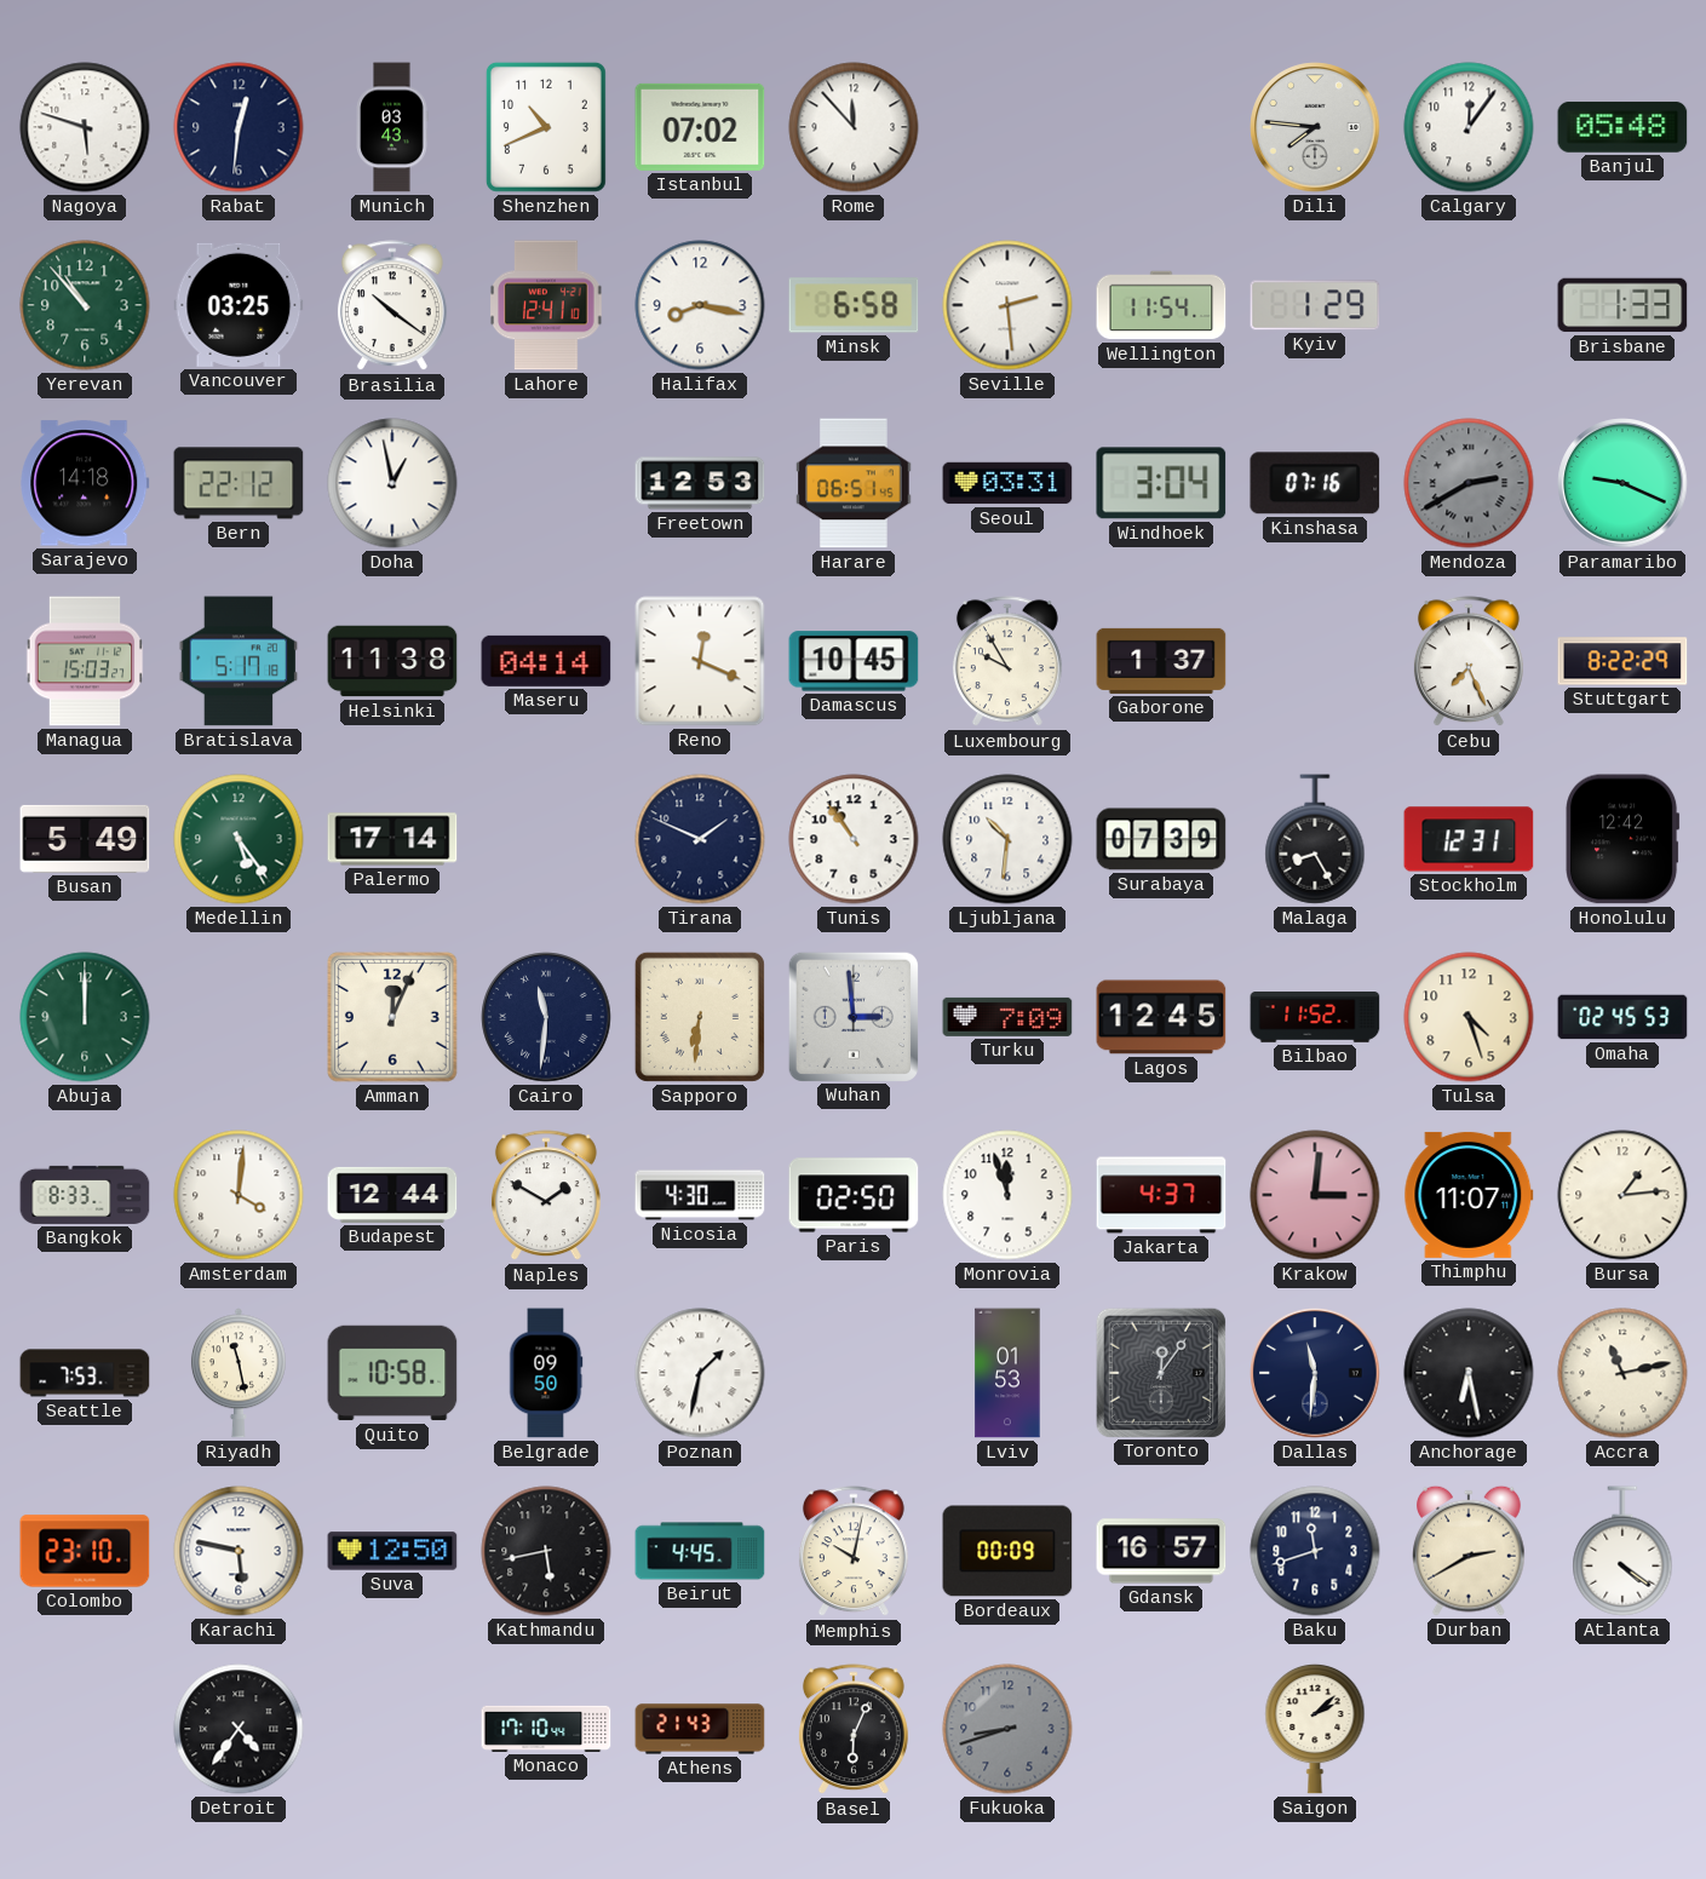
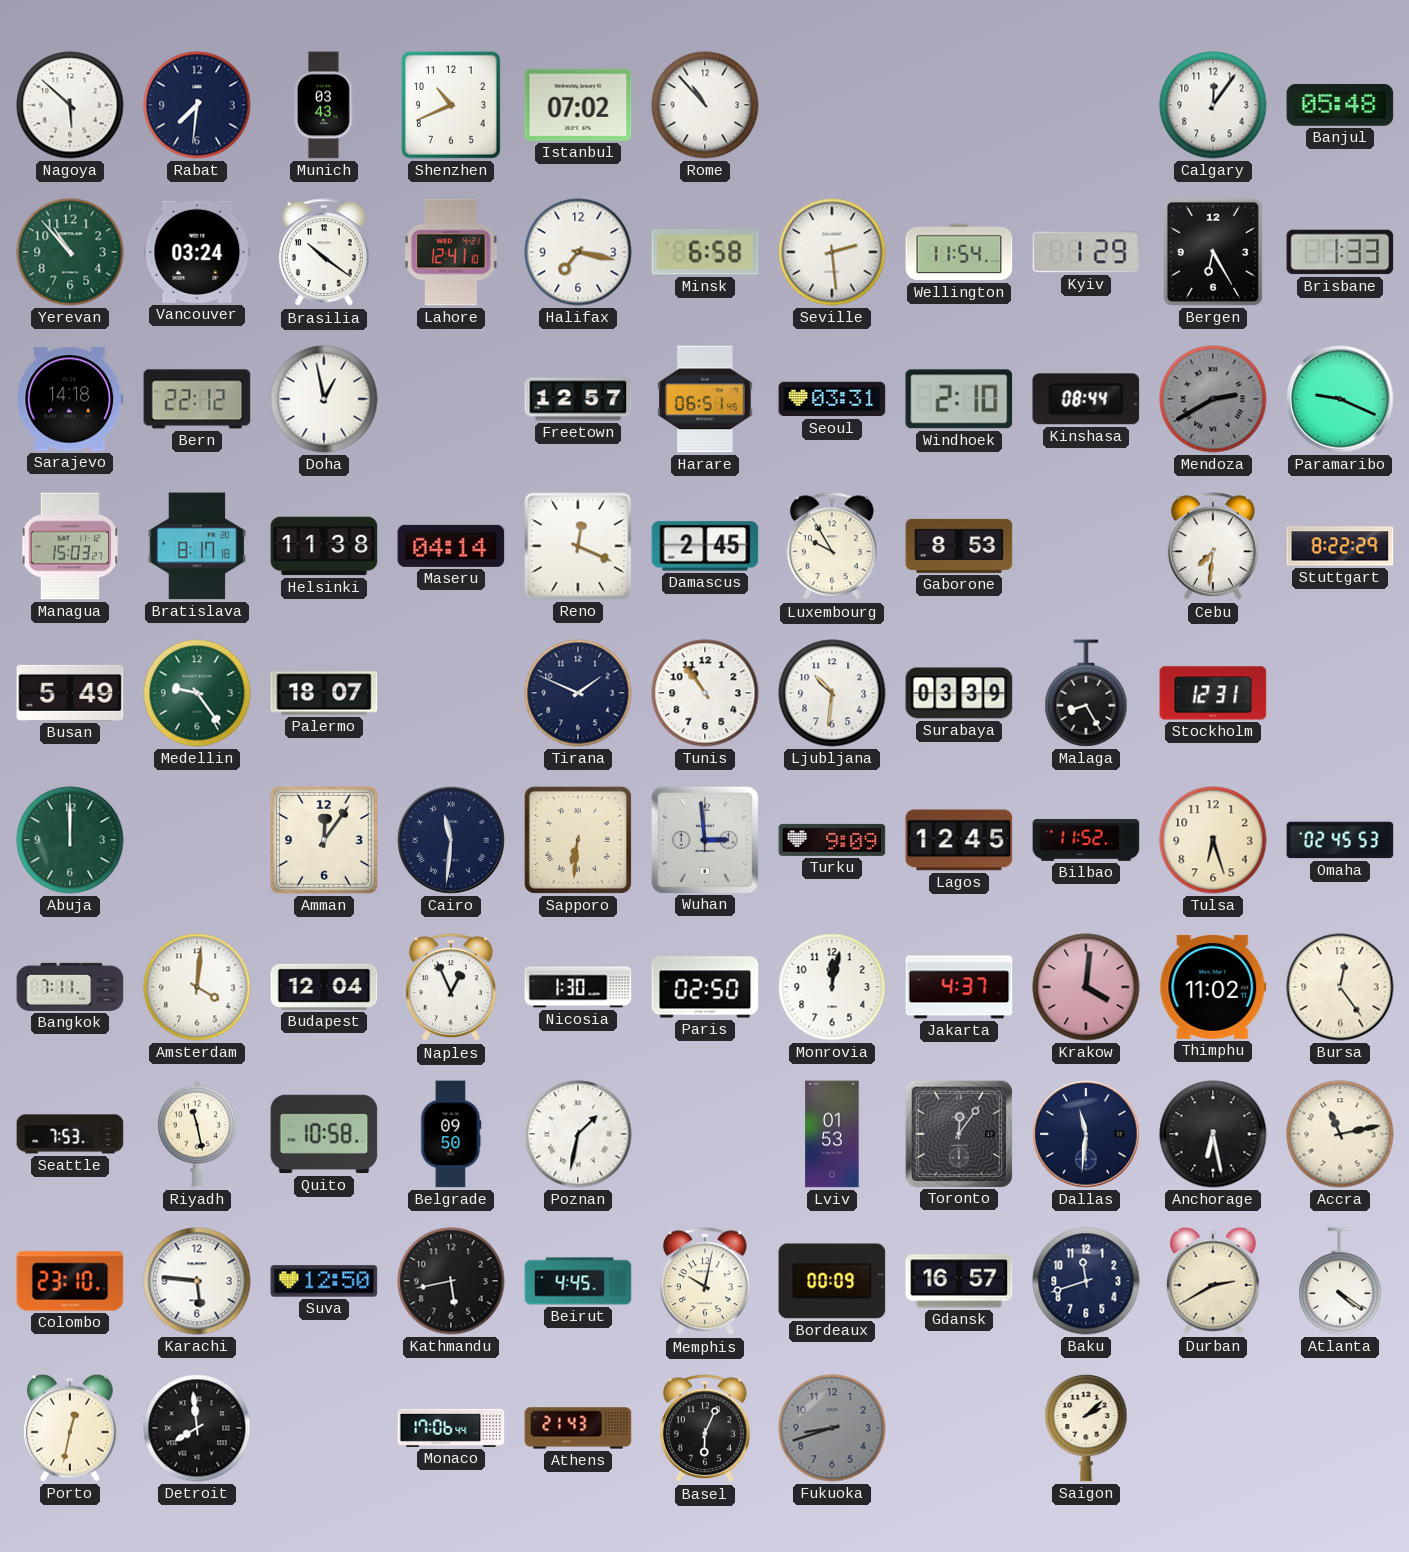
Nagoya: 5:48 -> 5:52
Rabat: 12:31 -> 7:31
Rome: 11:53 -> 10:53
Dili: 7:46 -> none
Vancouver: 03:25 -> 03:24
Halifax: 8:17 -> 7:17
Bergen: none -> 6:25
Freetown: 12:53 -> 12:57
Windhoek: 3:04 -> 2:10
Kinshasa: 07:16 -> 08:44
Bratislava: 5:17 -> 8:17
Damascus: 10:45 -> 2:45
Gaborone: 1:37 -> 8:53
Cebu: 7:26 -> 7:31
Medellin: 5:24 -> 9:24
Palermo: 17:14 -> 18:07
Surabaya: 07:39 -> 03:39
Honolulu: 12:42 -> none
Amman: 12:04 -> 12:06
Turku: 7:09 -> 9:09
Tulsa: 4:27 -> 6:27
Bangkok: 8:33 -> 7:11
Budapest: 12:44 -> 12:04
Naples: 1:50 -> 12:56
Nicosia: 4:30 -> 1:30
Monrovia: 11:57 -> 12:02
Krakow: 3:01 -> 4:01
Thimphu: 11:07 -> 11:02
Bursa: 1:14 -> 12:24
Karachi: 5:47 -> 5:46
Porto: none -> 12:32
Detroit: 4:36 -> 7:59
Monaco: 17:10 -> 17:06
